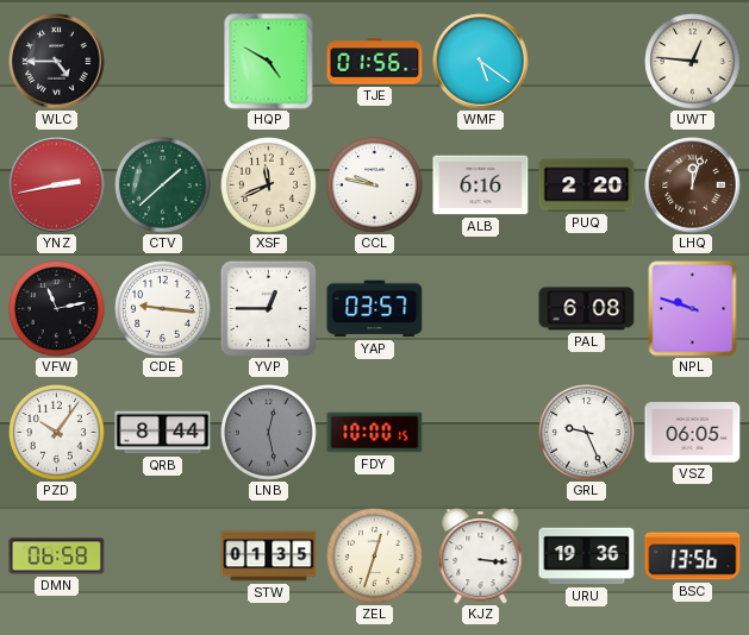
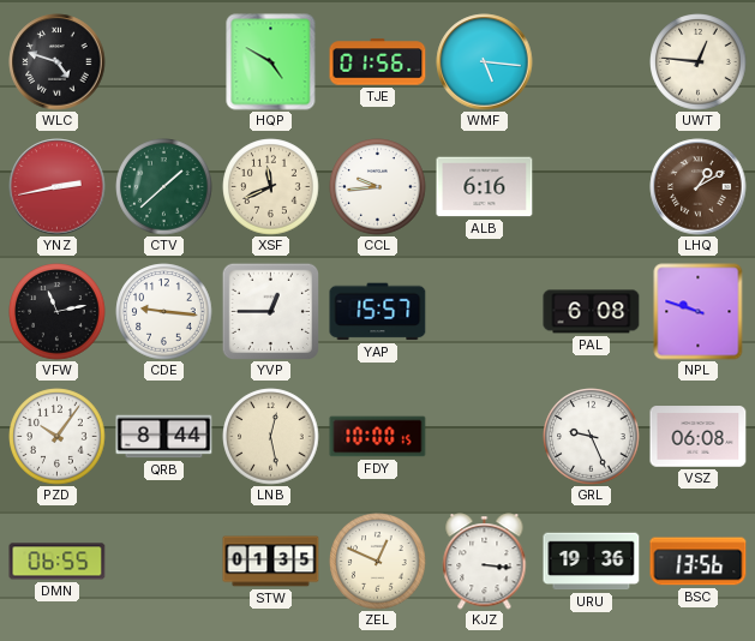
WLC: 4:45 -> 4:48
WMF: 5:21 -> 5:16
CCL: 9:47 -> 9:44
PUQ: 2:20 -> none
LHQ: 12:03 -> 1:10
YAP: 03:57 -> 15:57
LNB dial: grey -> cream
VSZ: 06:05 -> 06:08
DMN: 06:58 -> 06:55
ZEL: 12:33 -> 12:49
